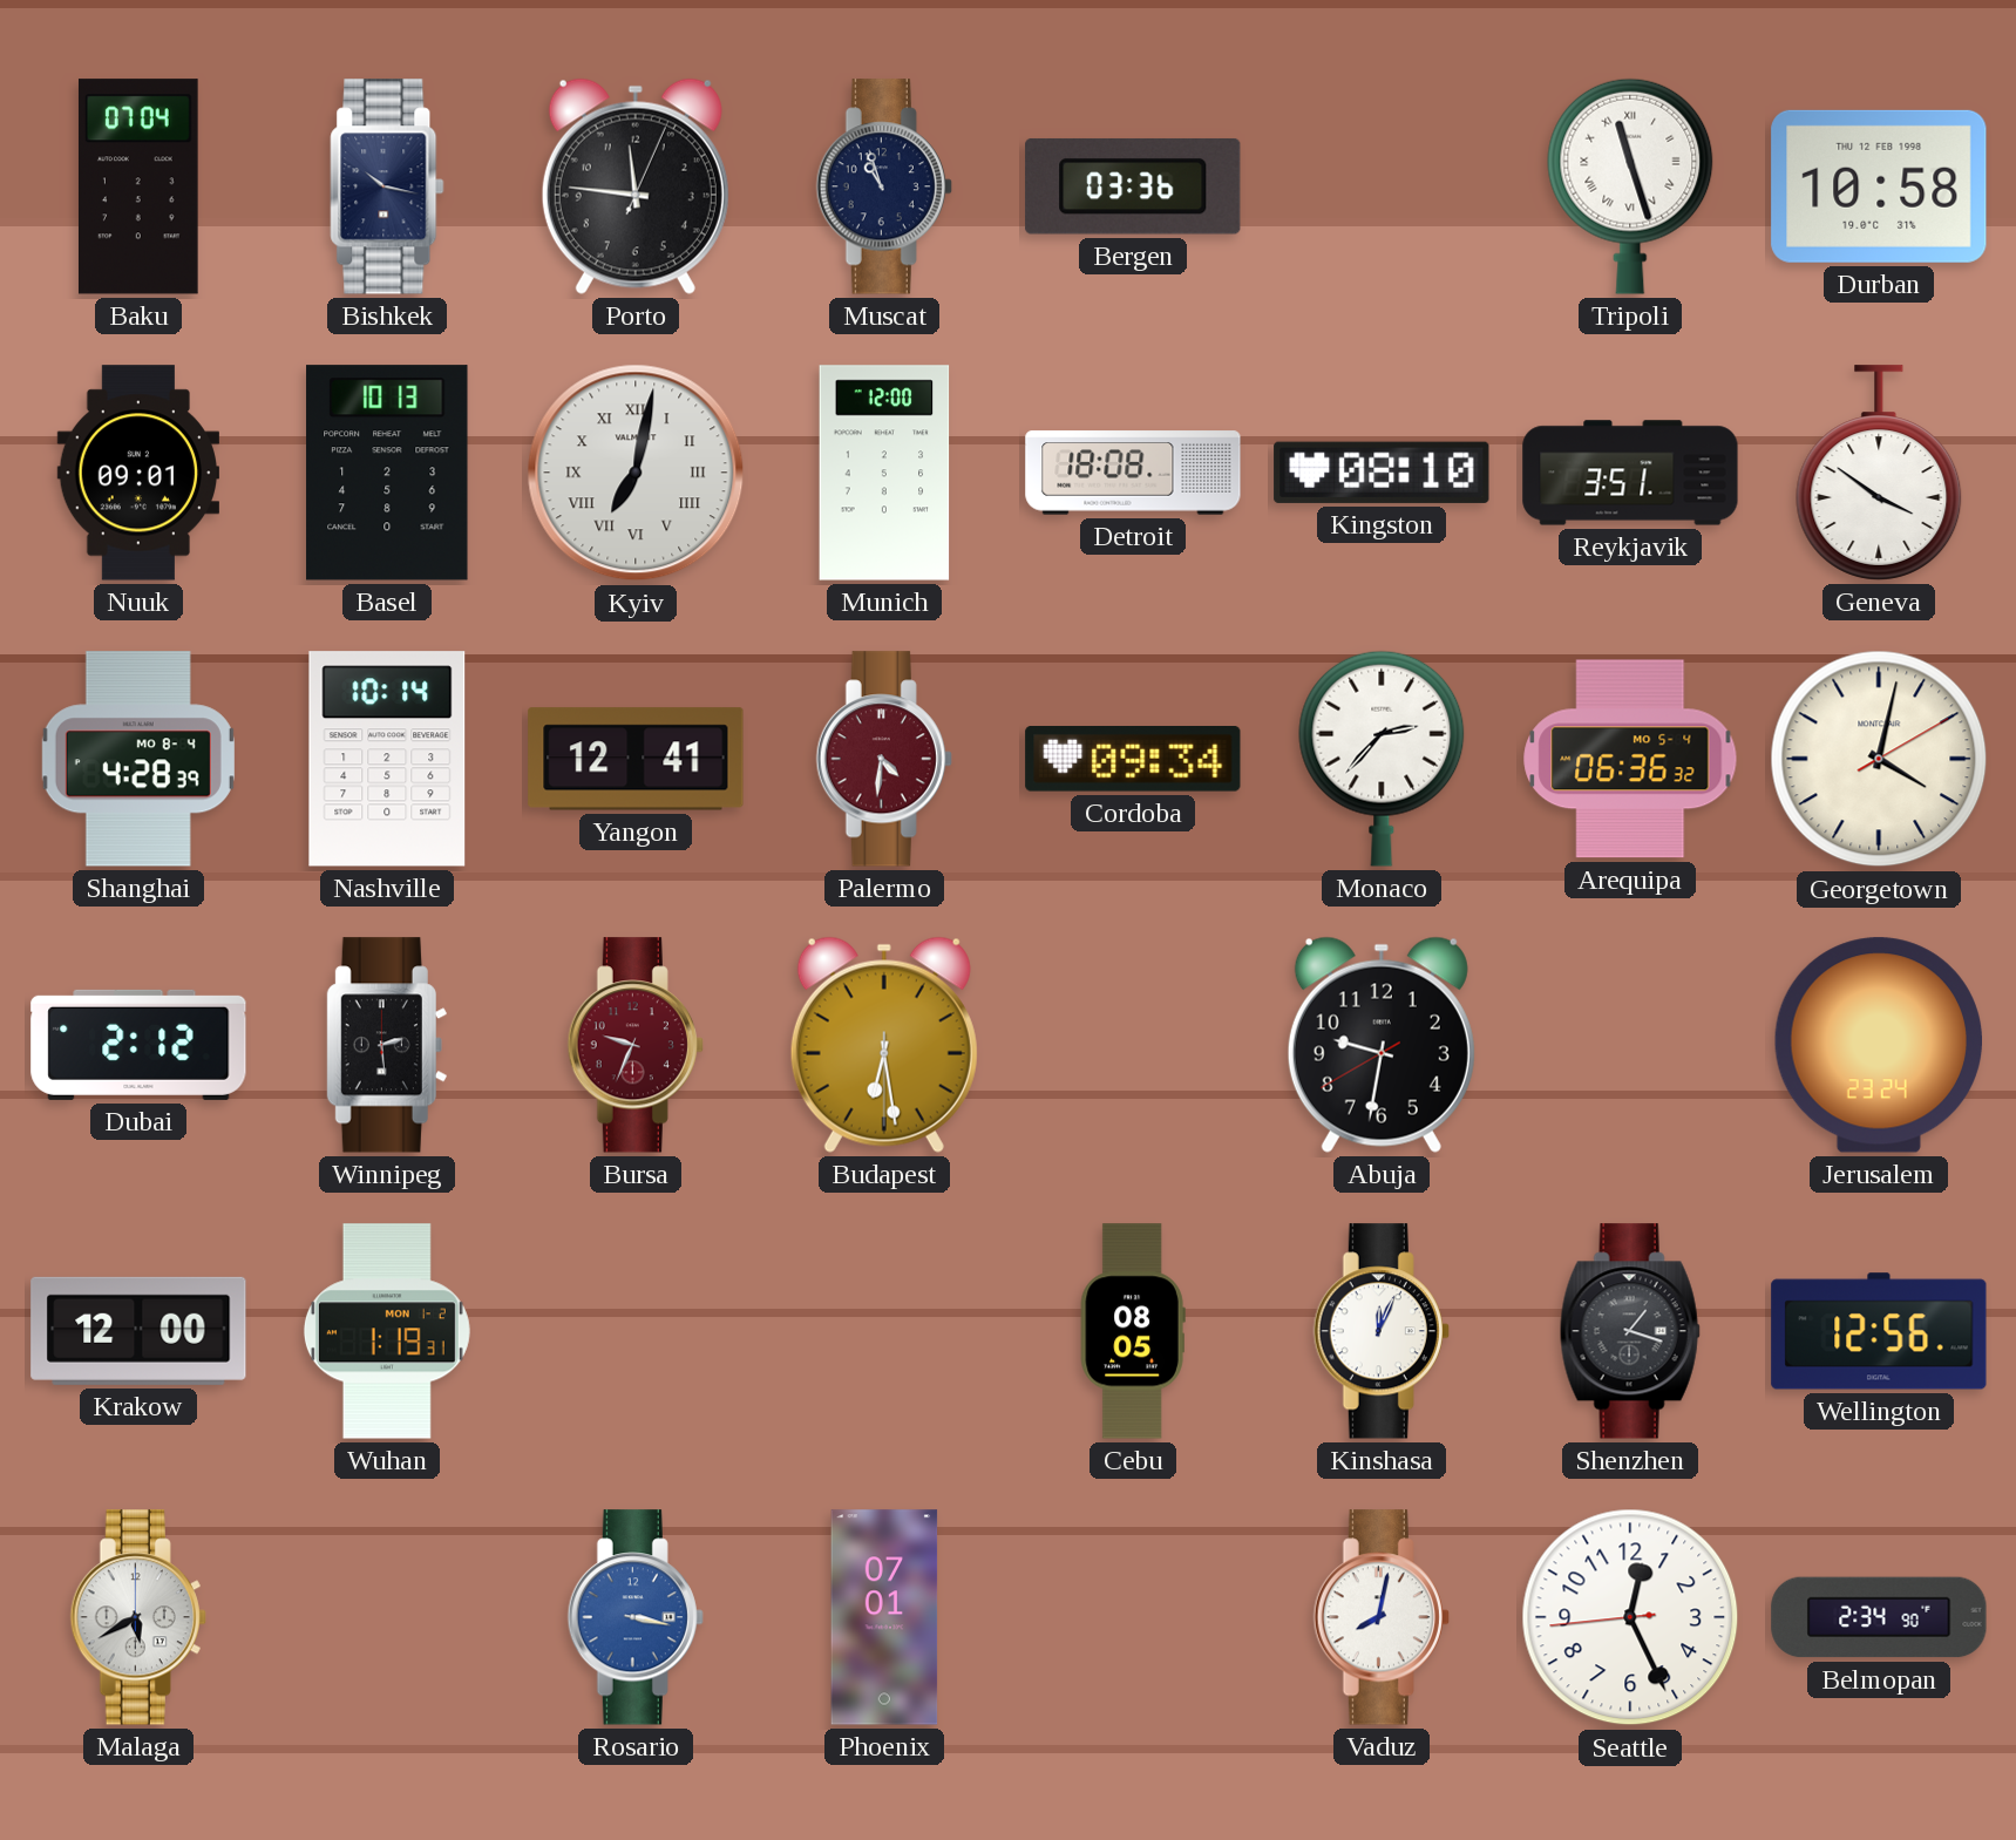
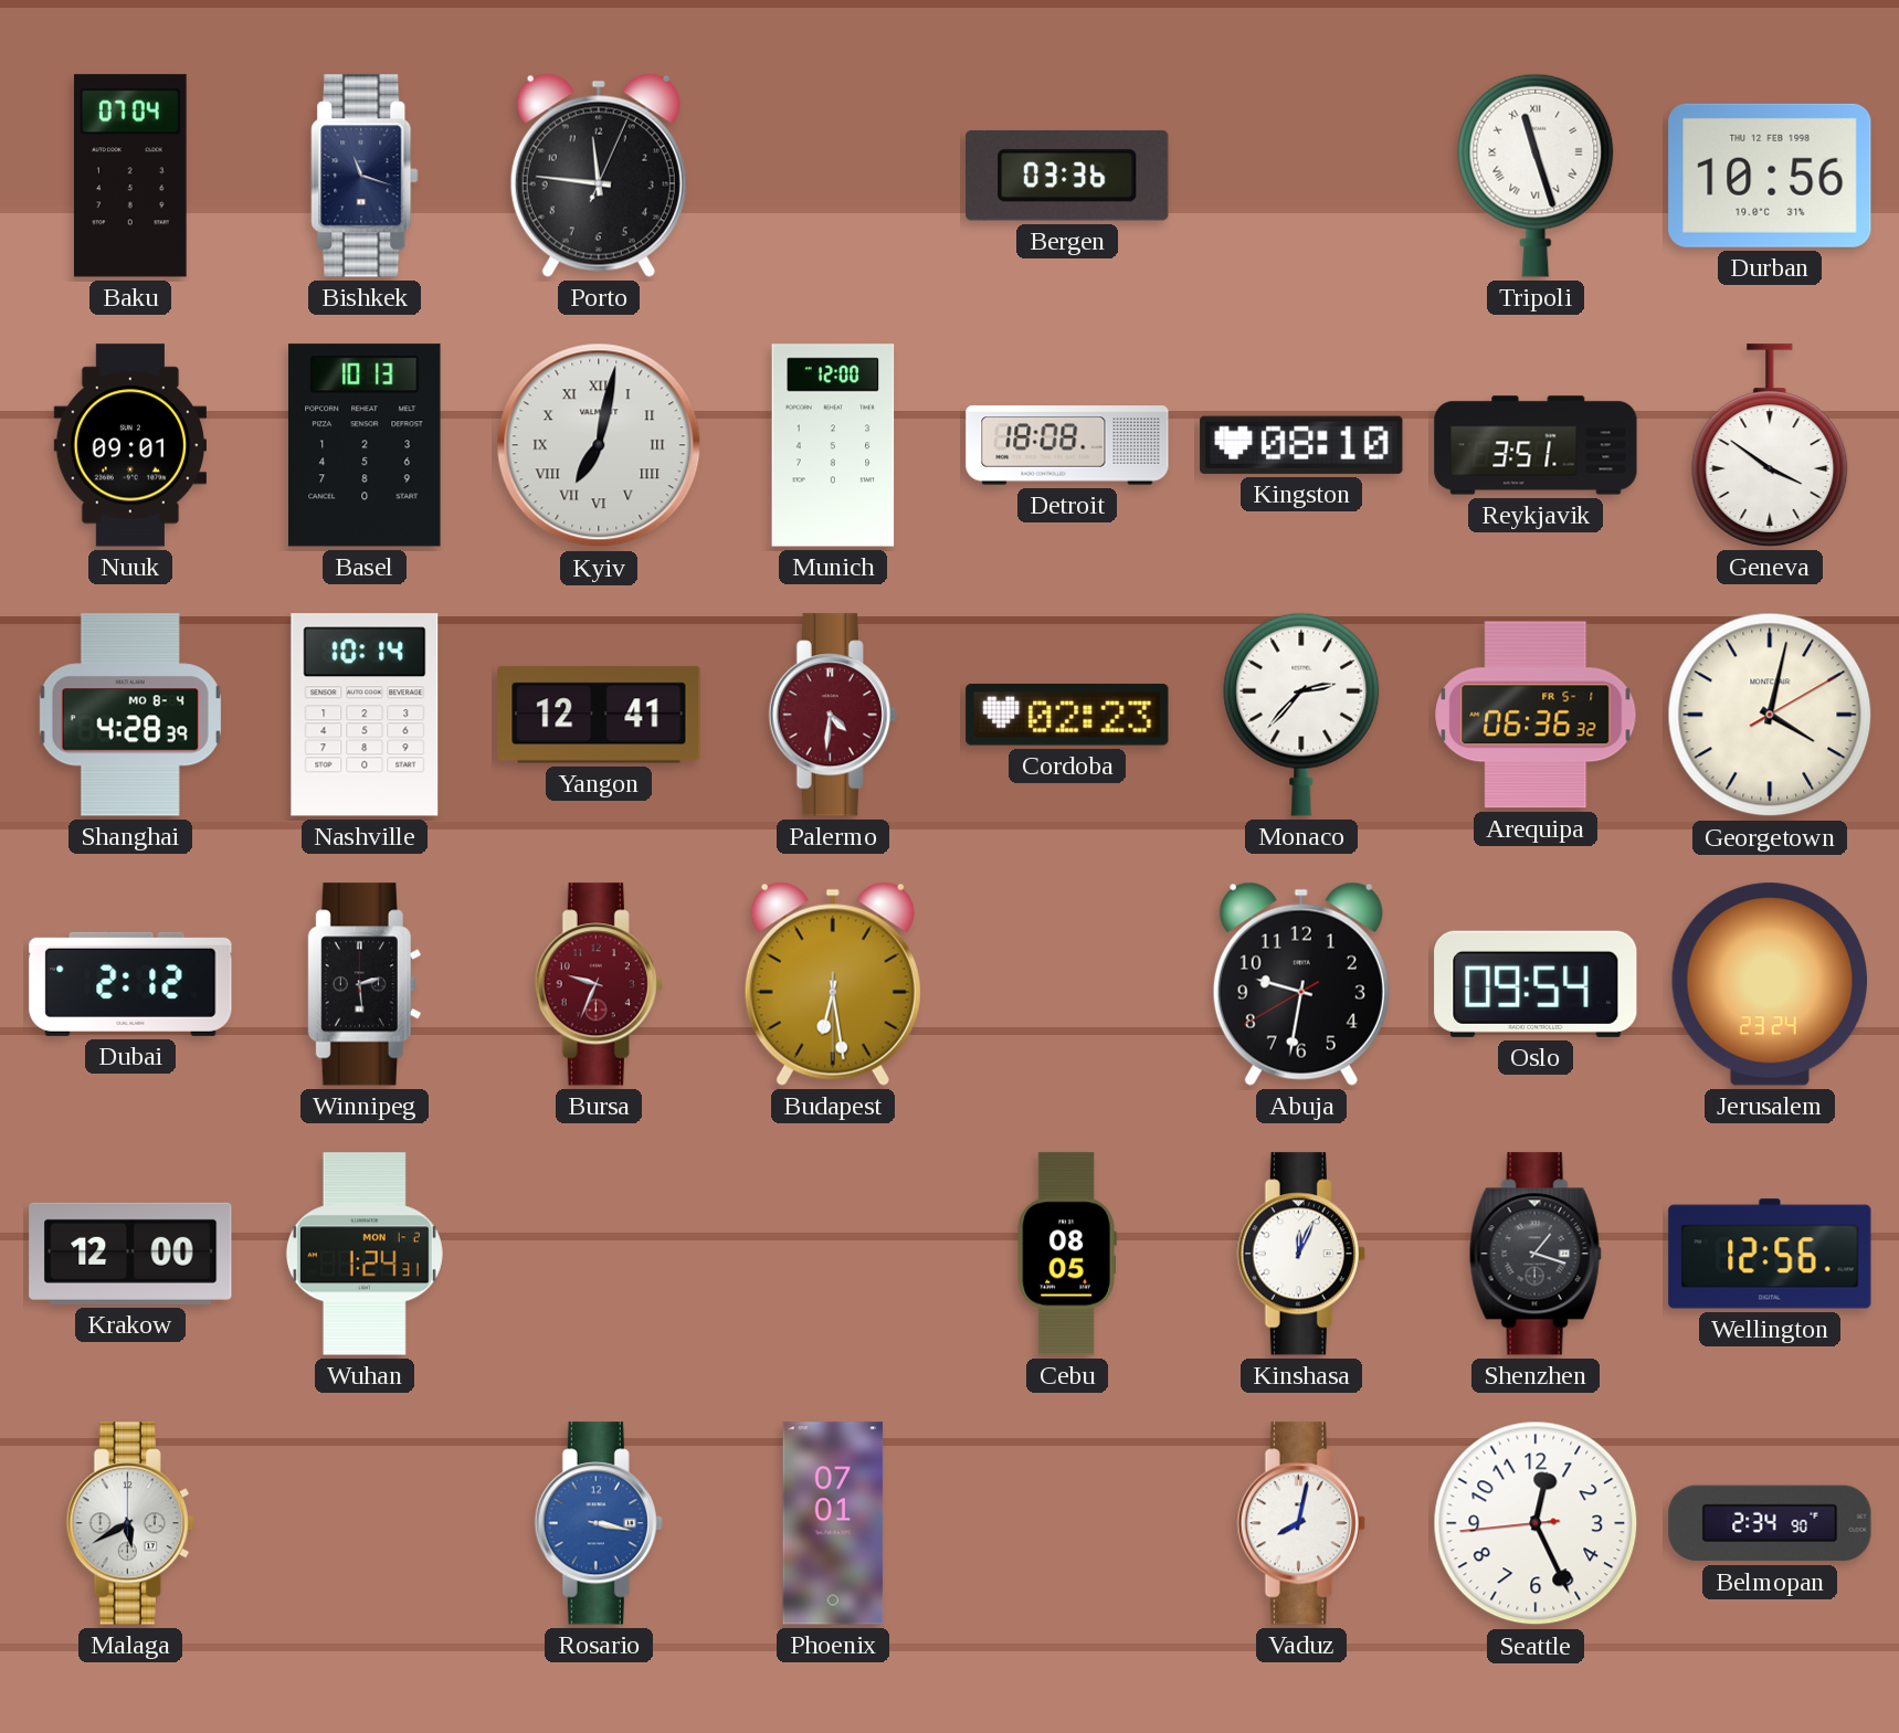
Bishkek: 10:17 -> 11:18
Muscat: 10:57 -> none
Durban: 10:58 -> 10:56
Cordoba: 09:34 -> 02:23
Arequipa date: MO 5-4 -> FR 5-1
Oslo: none -> 09:54
Wuhan: 1:19 -> 1:24
